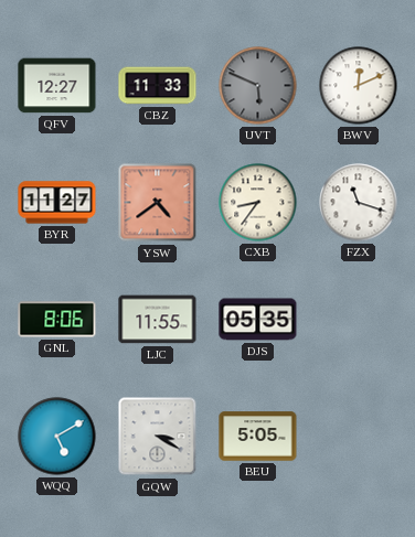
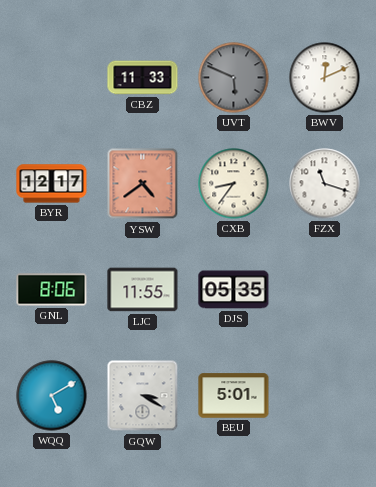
QFV: 12:27 -> none
BYR: 11:27 -> 12:17
BEU: 5:05 -> 5:01
